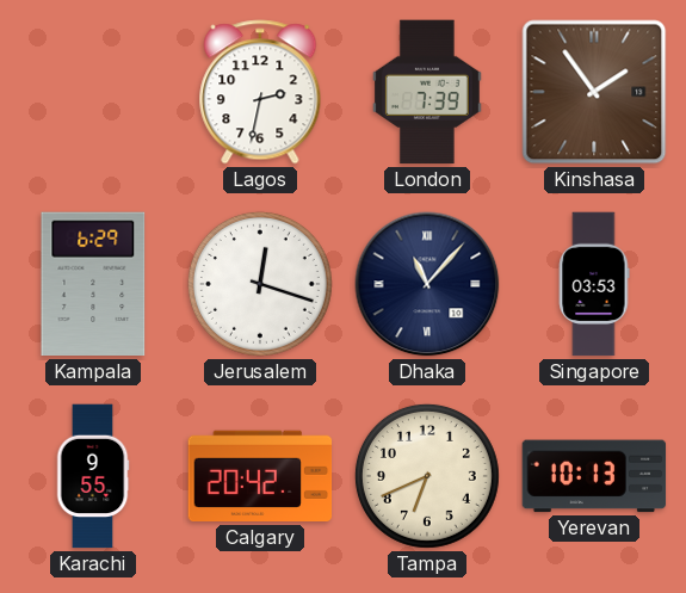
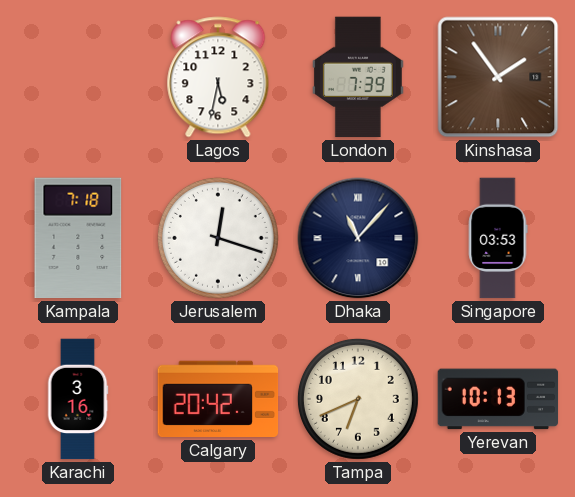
Lagos: 2:32 -> 5:32
Kampala: 6:29 -> 7:18
Karachi: 9:55 -> 3:16
